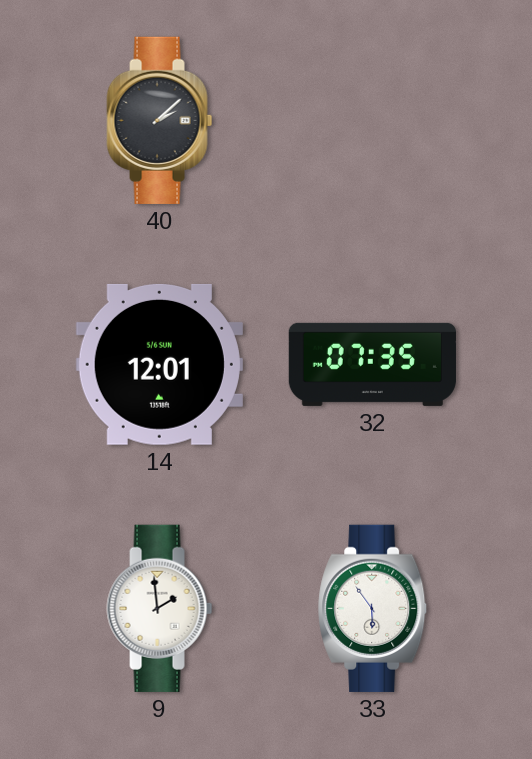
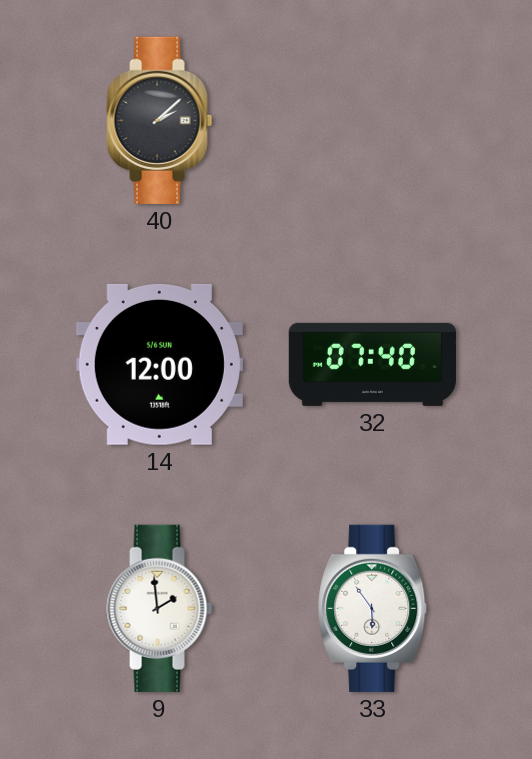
14: 12:01 -> 12:00
32: 07:35 -> 07:40
